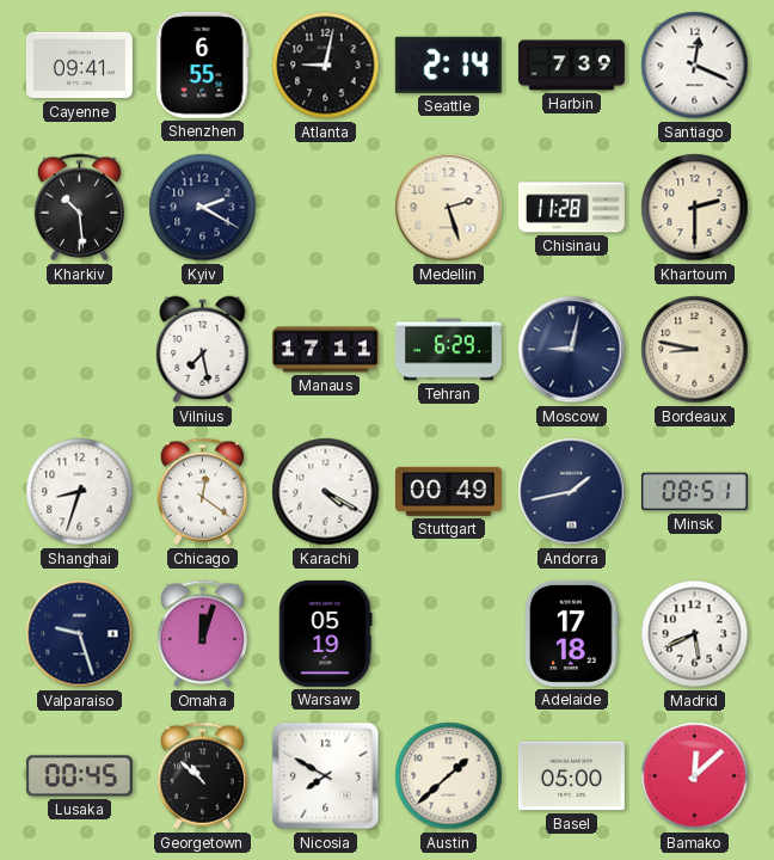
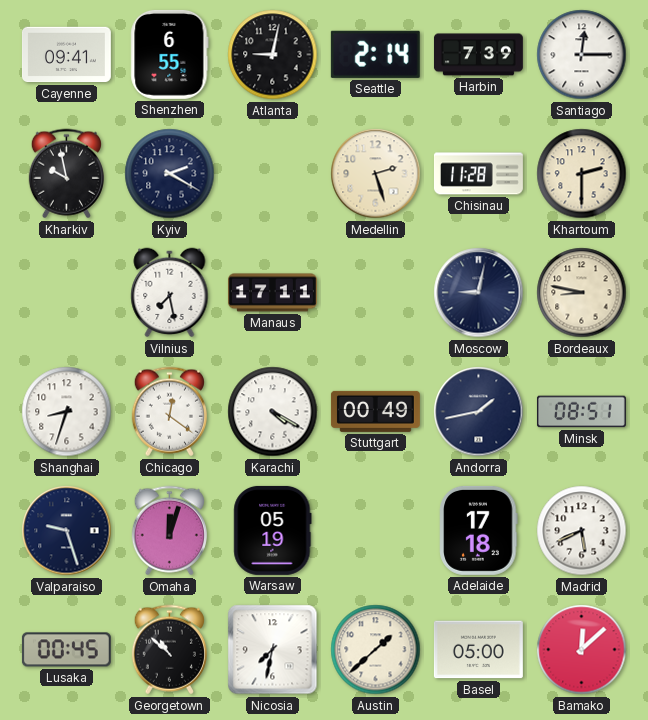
Santiago: 12:19 -> 12:15
Kharkiv: 10:29 -> 9:58
Tehran: 6:29 -> none
Nicosia: 7:50 -> 7:32
